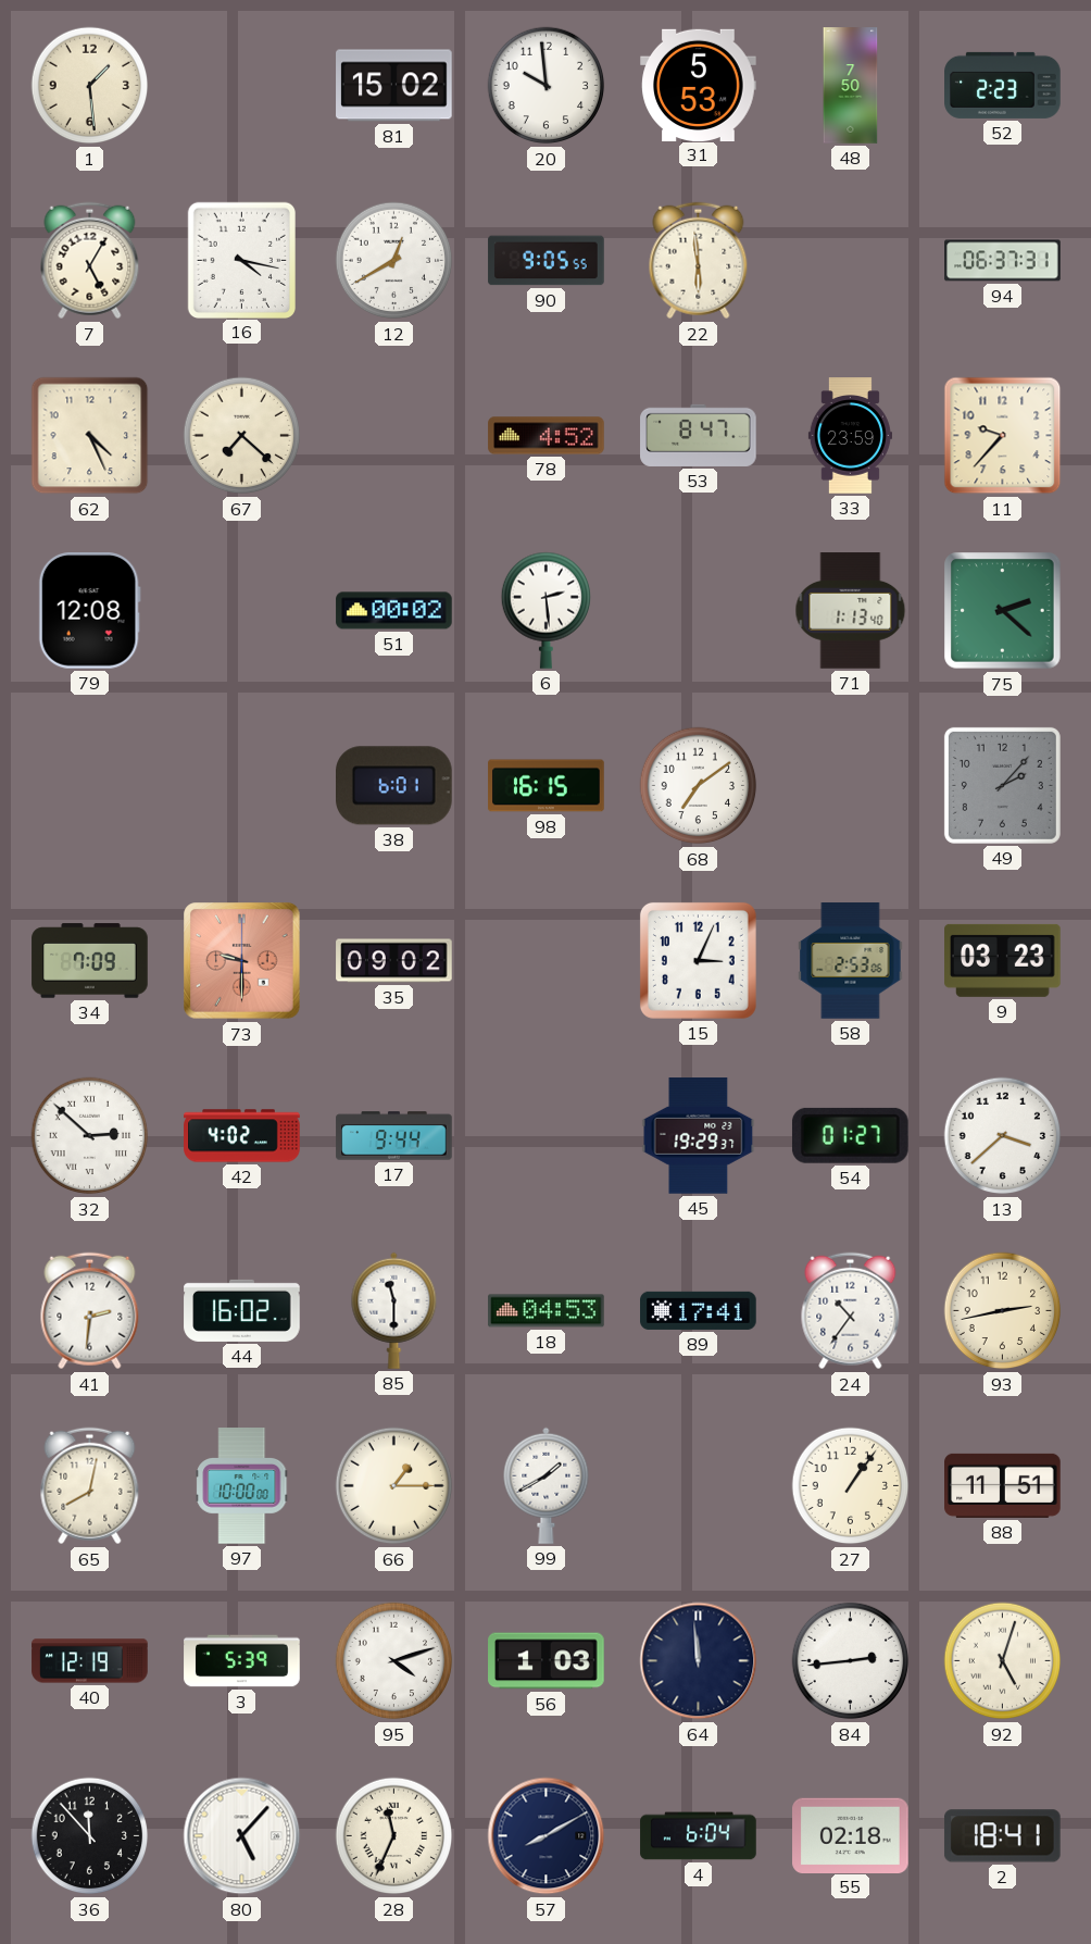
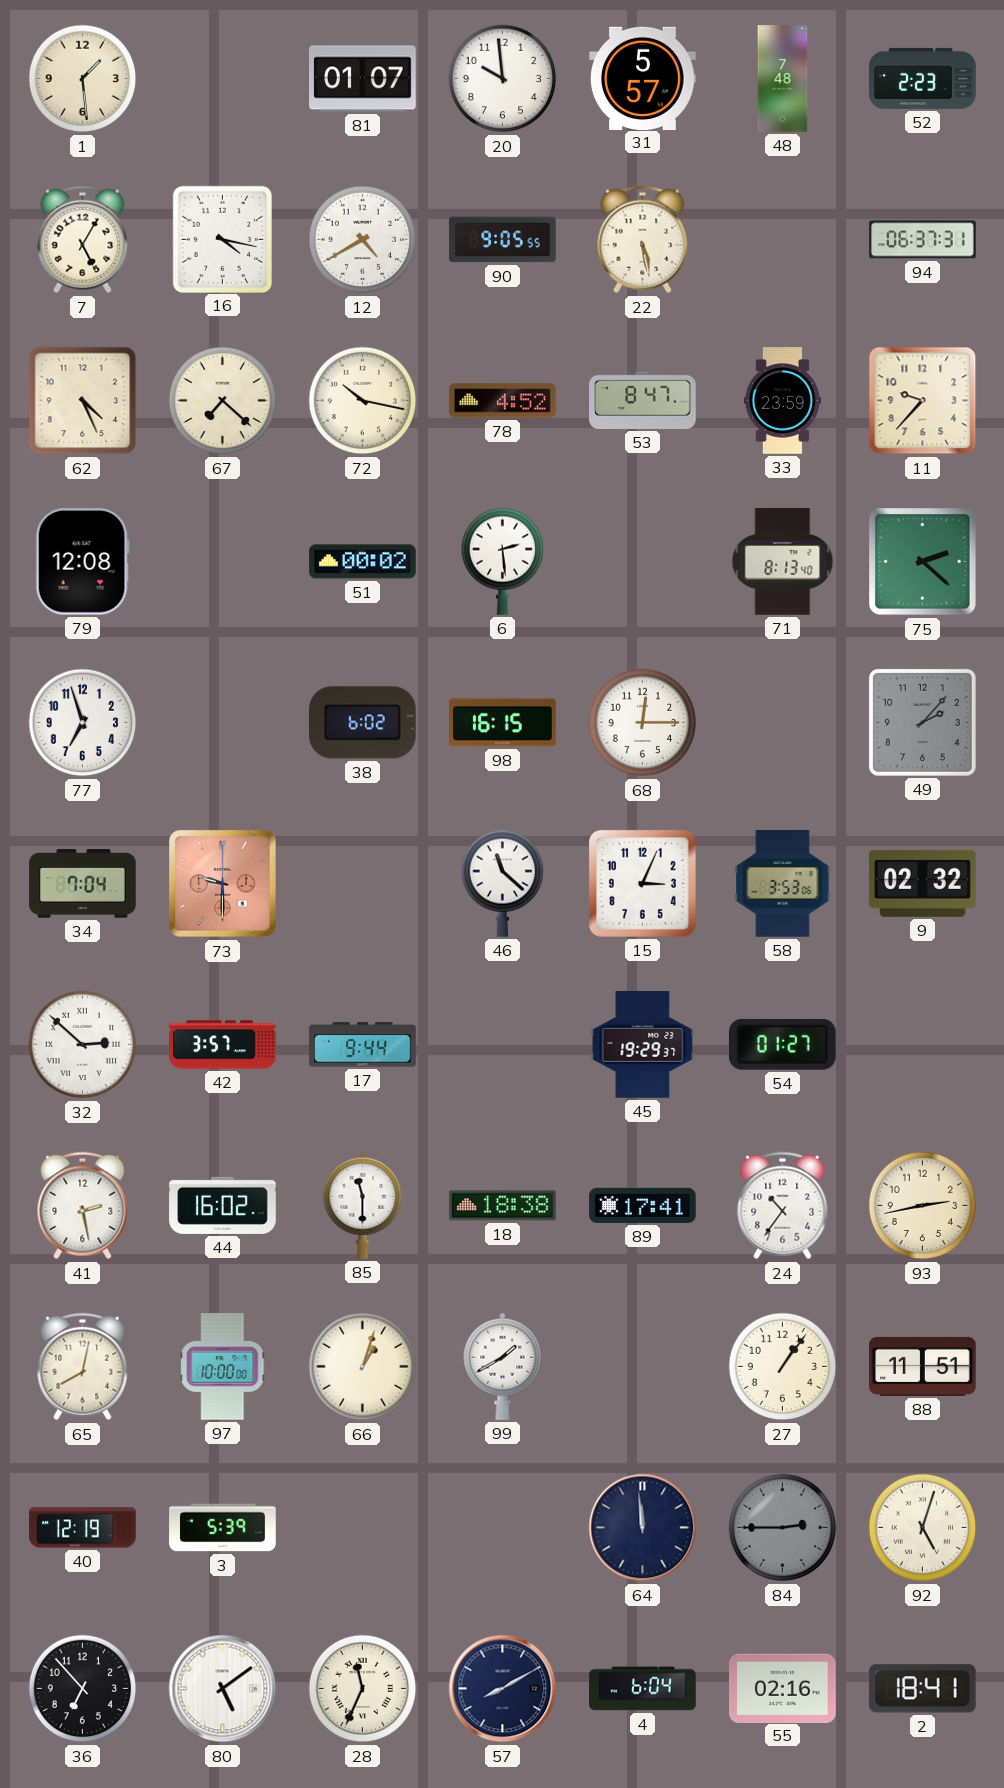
81: 15:02 -> 01:07
31: 5:53 -> 5:57
48: 7:50 -> 7:48
12: 12:40 -> 4:40
22: 5:59 -> 5:28
72: none -> 10:17
71: 1:13 -> 8:13
77: none -> 6:57
38: 6:01 -> 6:02
68: 7:09 -> 12:15
34: 7:09 -> 7:04
35: 09:02 -> none
46: none -> 11:22
58: 2:53 -> 3:53
9: 03:23 -> 02:32
42: 4:02 -> 3:57
13: 3:38 -> none
41: 2:31 -> 2:28
18: 04:53 -> 18:38
66: 1:15 -> 1:03
95: 4:12 -> none
56: 1:03 -> none
84: 2:44 -> 2:45
84 dial: white -> grey
36: 11:53 -> 6:53
80: 5:07 -> 5:09
55: 02:18 -> 02:16
